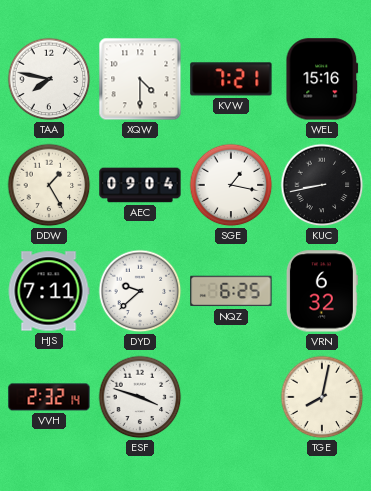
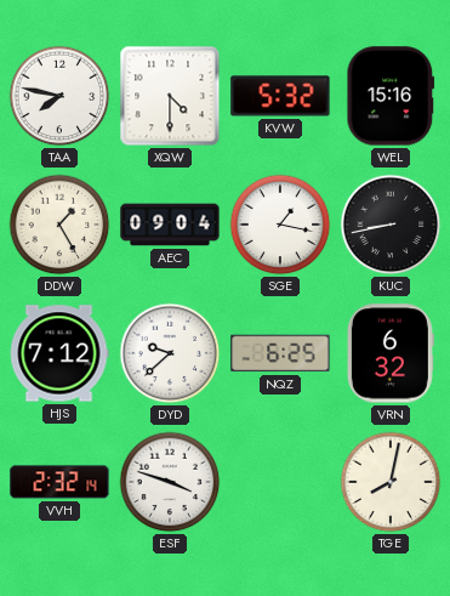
KVW: 7:21 -> 5:32
HJS: 7:11 -> 7:12
